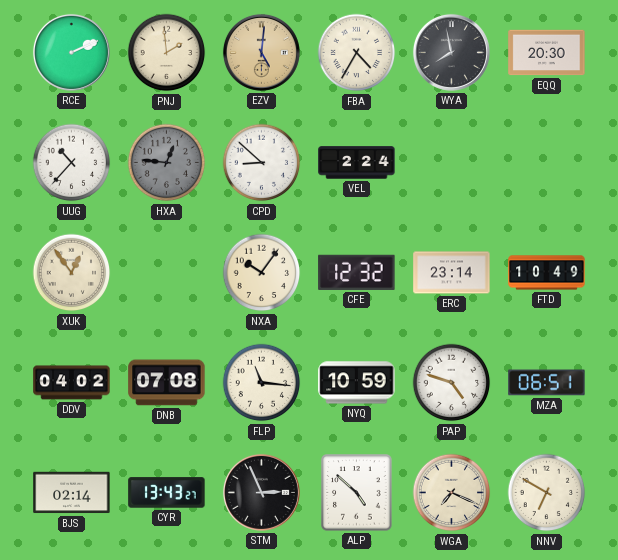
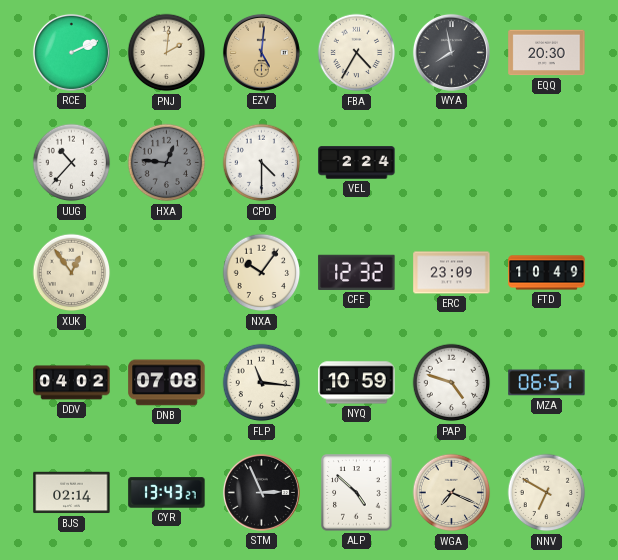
PNJ: 1:59 -> 2:01
CPD: 8:52 -> 4:30
ERC: 23:14 -> 23:09
